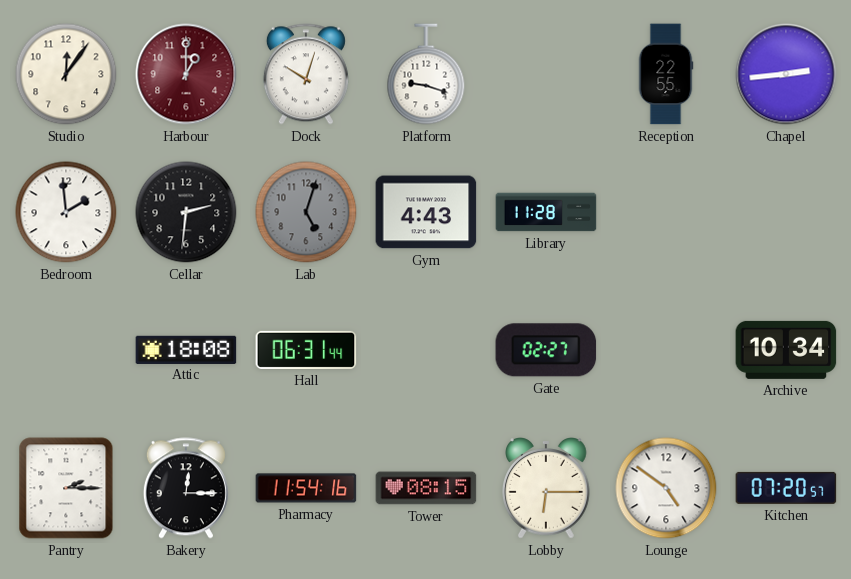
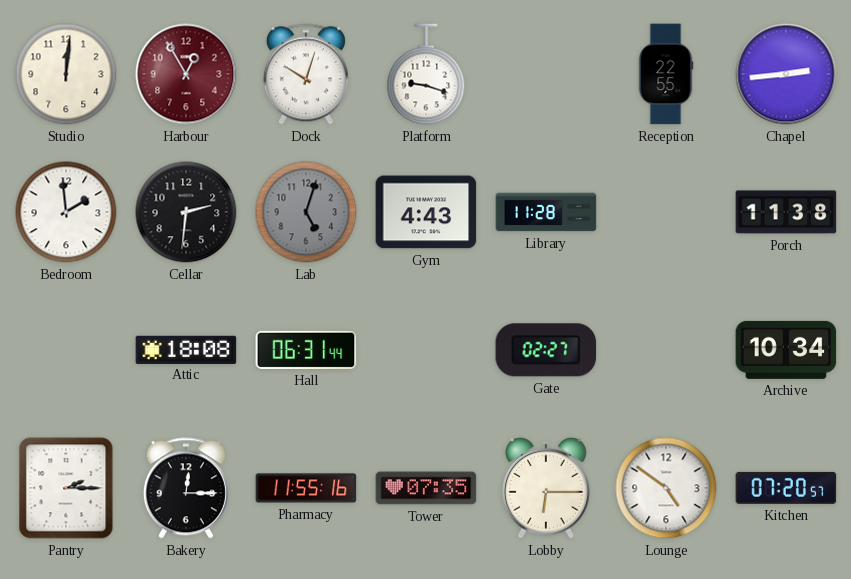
Studio: 12:06 -> 12:01
Harbour: 1:00 -> 12:55
Porch: none -> 11:38
Pharmacy: 11:54 -> 11:55
Tower: 08:15 -> 07:35
